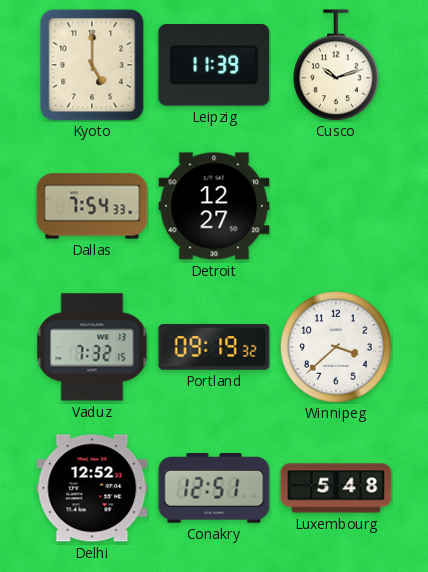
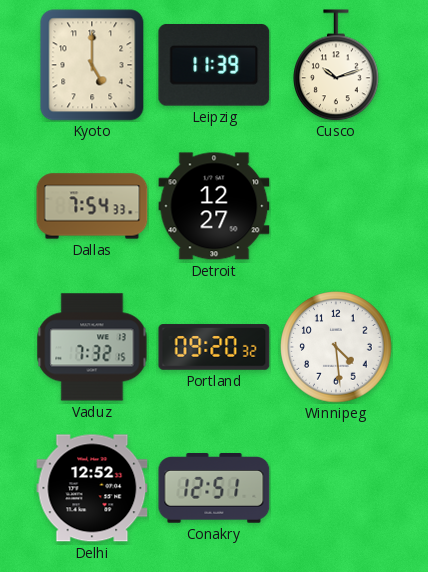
Portland: 09:19 -> 09:20
Winnipeg: 3:38 -> 4:29
Luxembourg: 5:48 -> none
